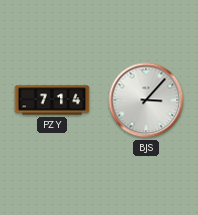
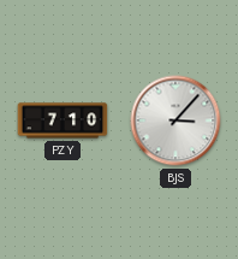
PZY: 7:14 -> 7:10
